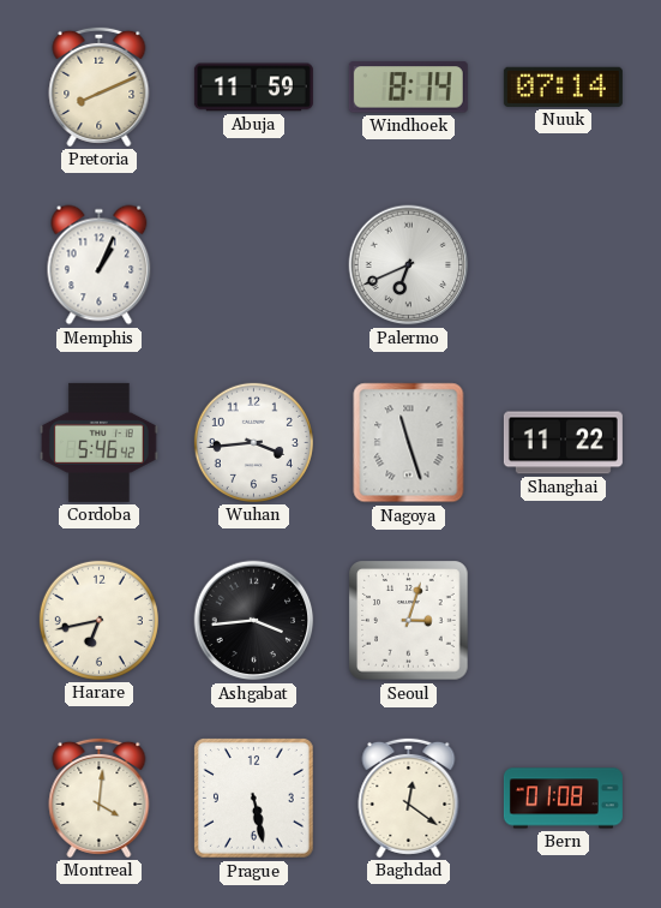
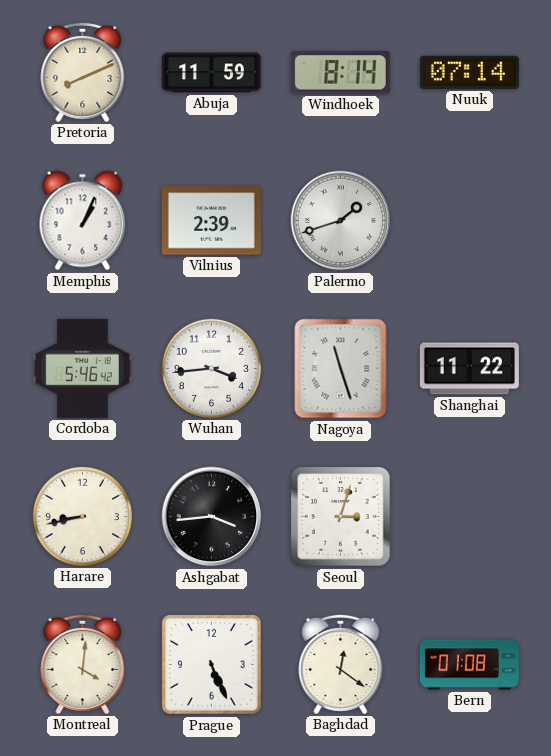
Vilnius: none -> 2:39
Palermo: 6:41 -> 1:42
Harare: 6:43 -> 8:43
Prague: 5:28 -> 5:26
